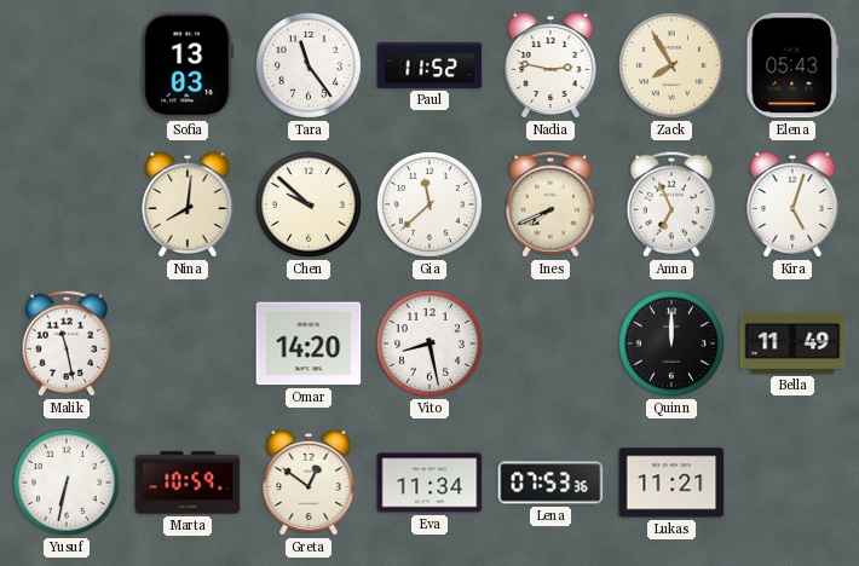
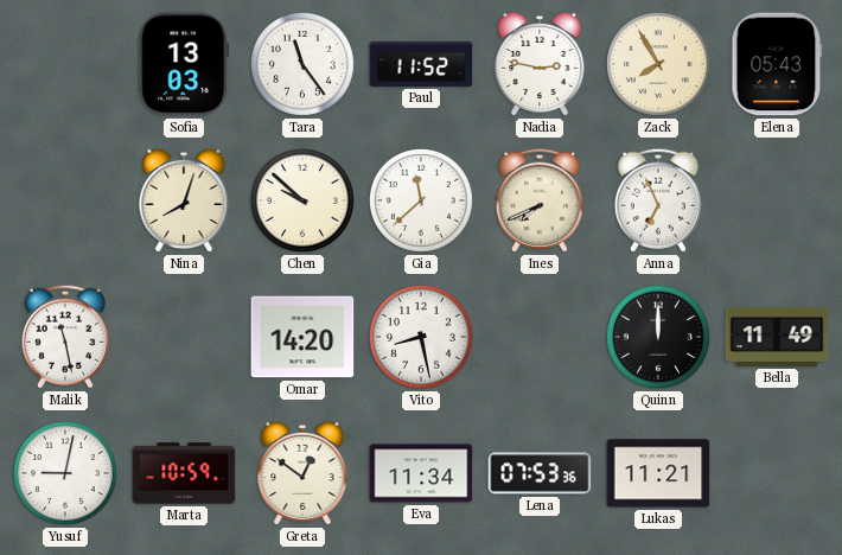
Nina: 8:01 -> 8:03
Kira: 5:03 -> none
Yusuf: 6:32 -> 9:02
